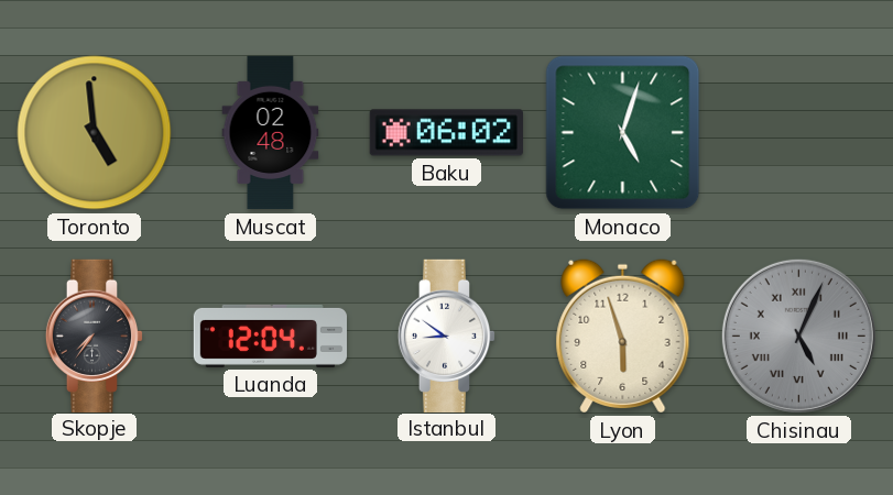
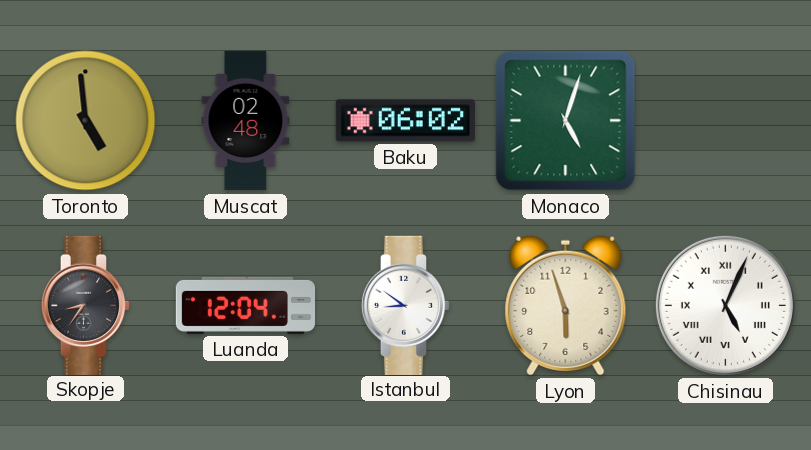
Skopje: 7:36 -> 8:36
Chisinau dial: grey -> white
